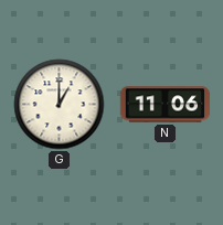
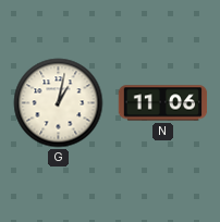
G: 1:00 -> 1:02
